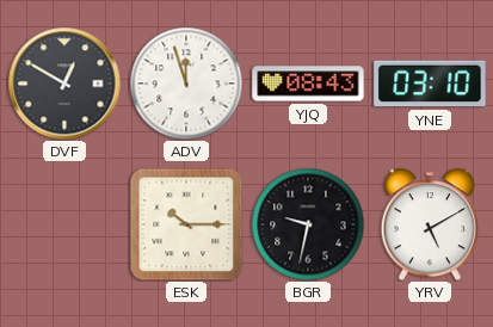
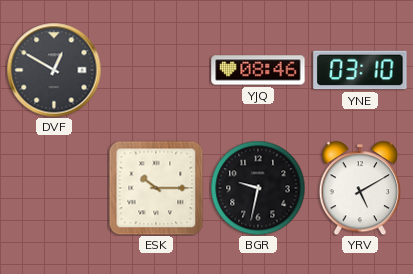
ADV: 11:57 -> none
YJQ: 08:43 -> 08:46
